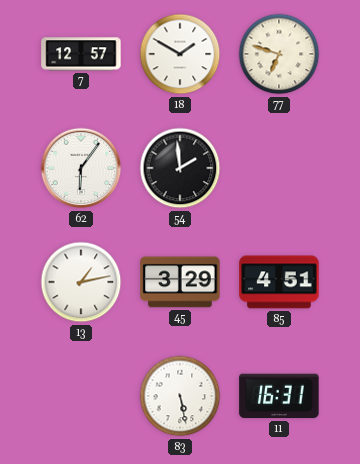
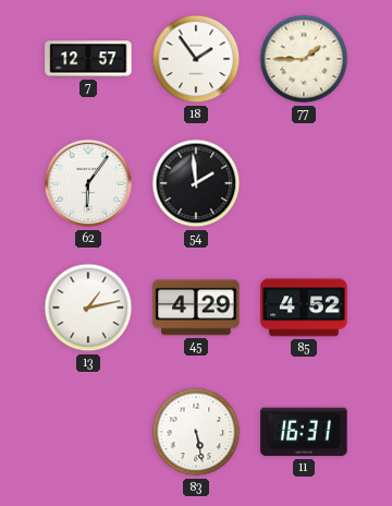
18: 1:50 -> 1:54
77: 6:48 -> 1:45
45: 3:29 -> 4:29
85: 4:51 -> 4:52
